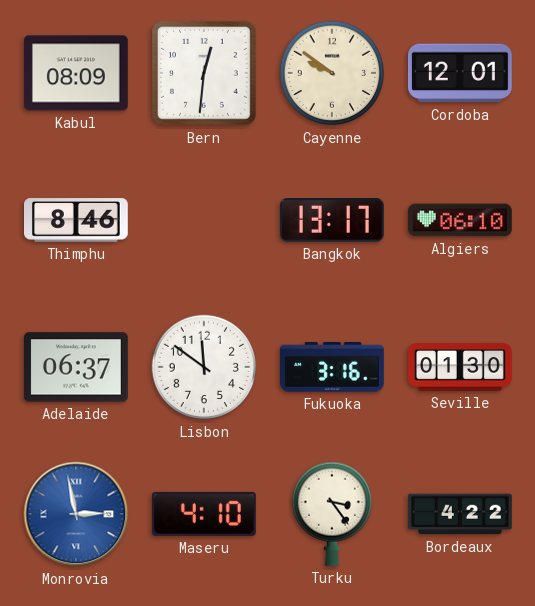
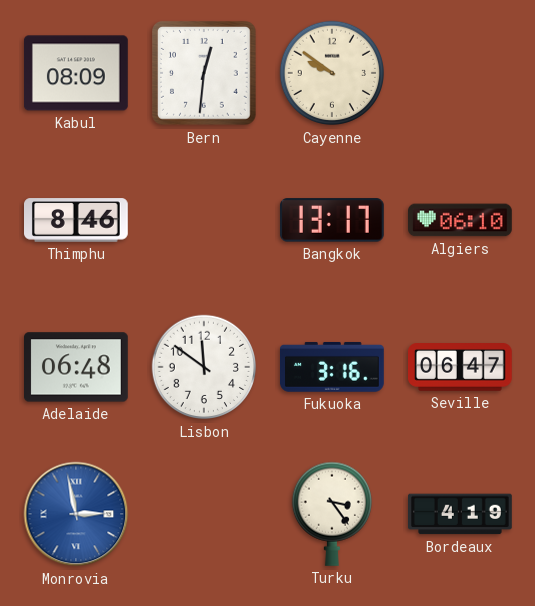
Cordoba: 12:01 -> none
Adelaide: 06:37 -> 06:48
Seville: 01:30 -> 06:47
Maseru: 4:10 -> none
Bordeaux: 4:22 -> 4:19
